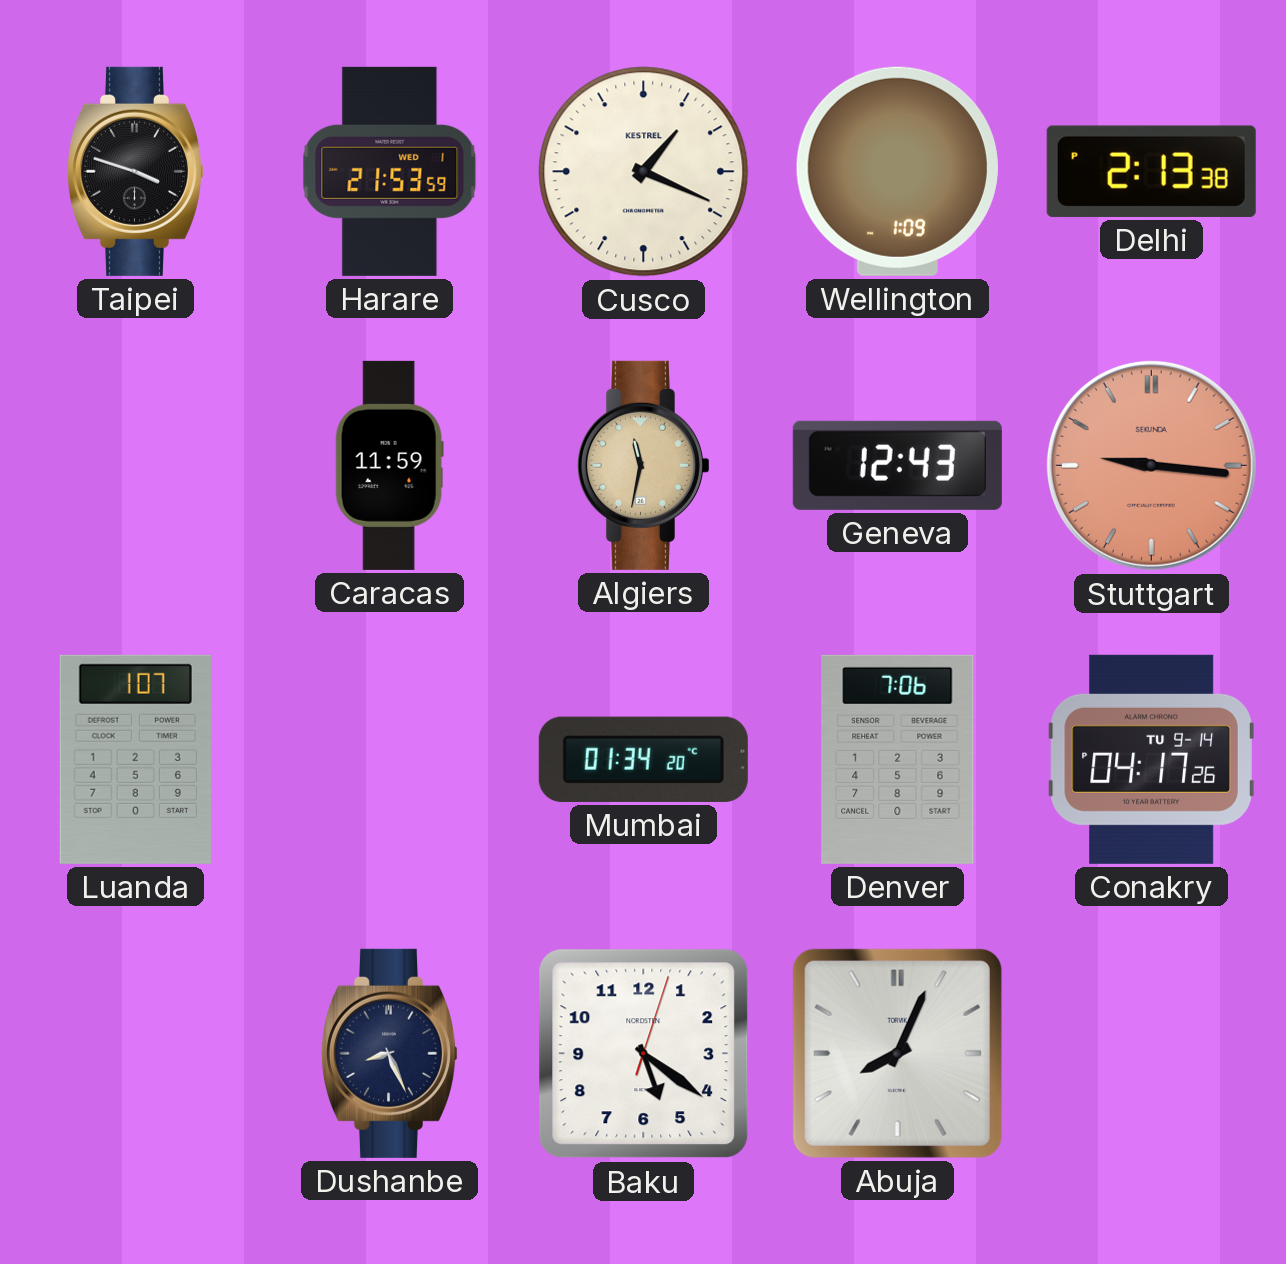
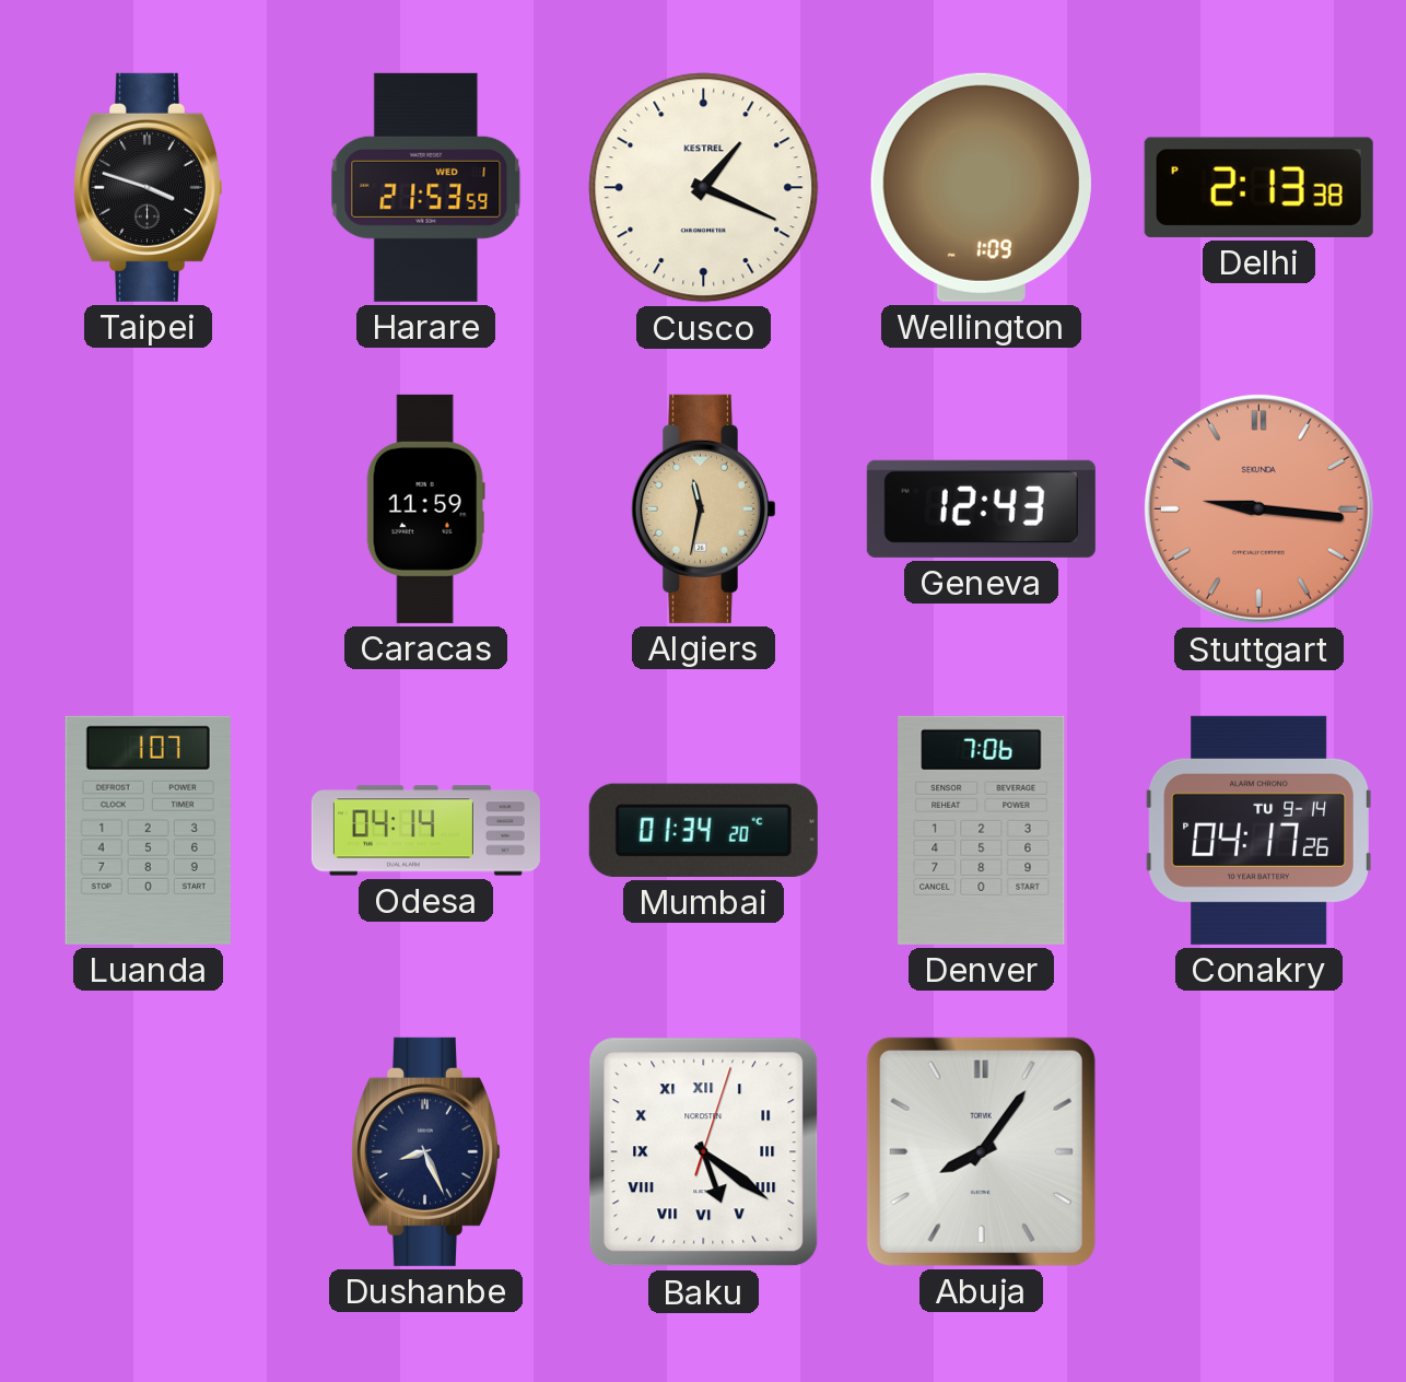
Odesa: none -> 04:14
Baku numerals: Arabic -> Roman
Abuja: 8:04 -> 8:06
